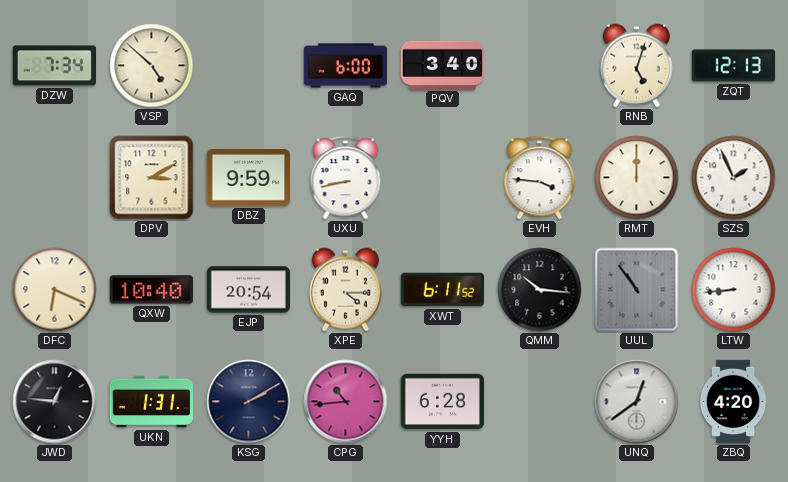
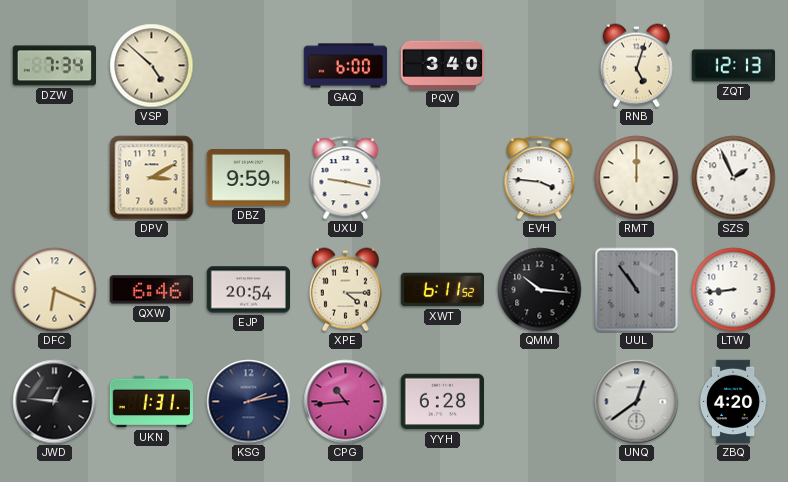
UXU: 8:43 -> 9:17
QXW: 10:40 -> 6:46
KSG: 2:10 -> 2:13
